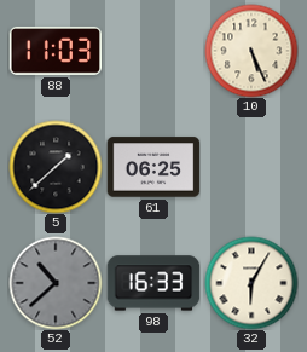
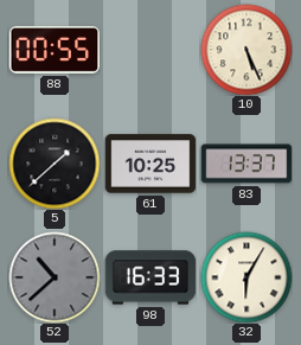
88: 11:03 -> 00:55
61: 06:25 -> 10:25
83: none -> 13:37
